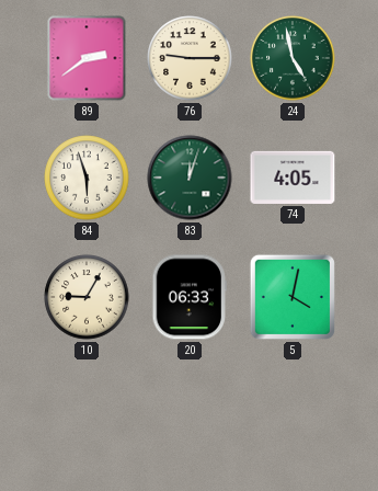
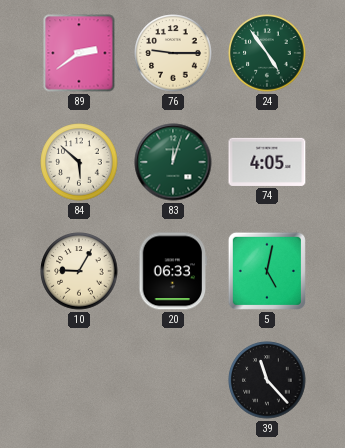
24: 4:58 -> 4:54
84: 5:57 -> 5:52
5: 4:02 -> 5:02
39: none -> 11:23
